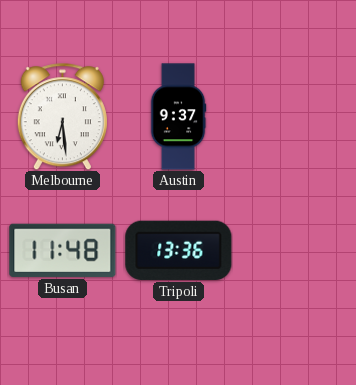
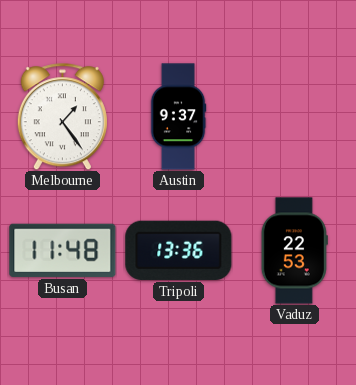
Melbourne: 6:29 -> 1:24
Vaduz: none -> 22:53
